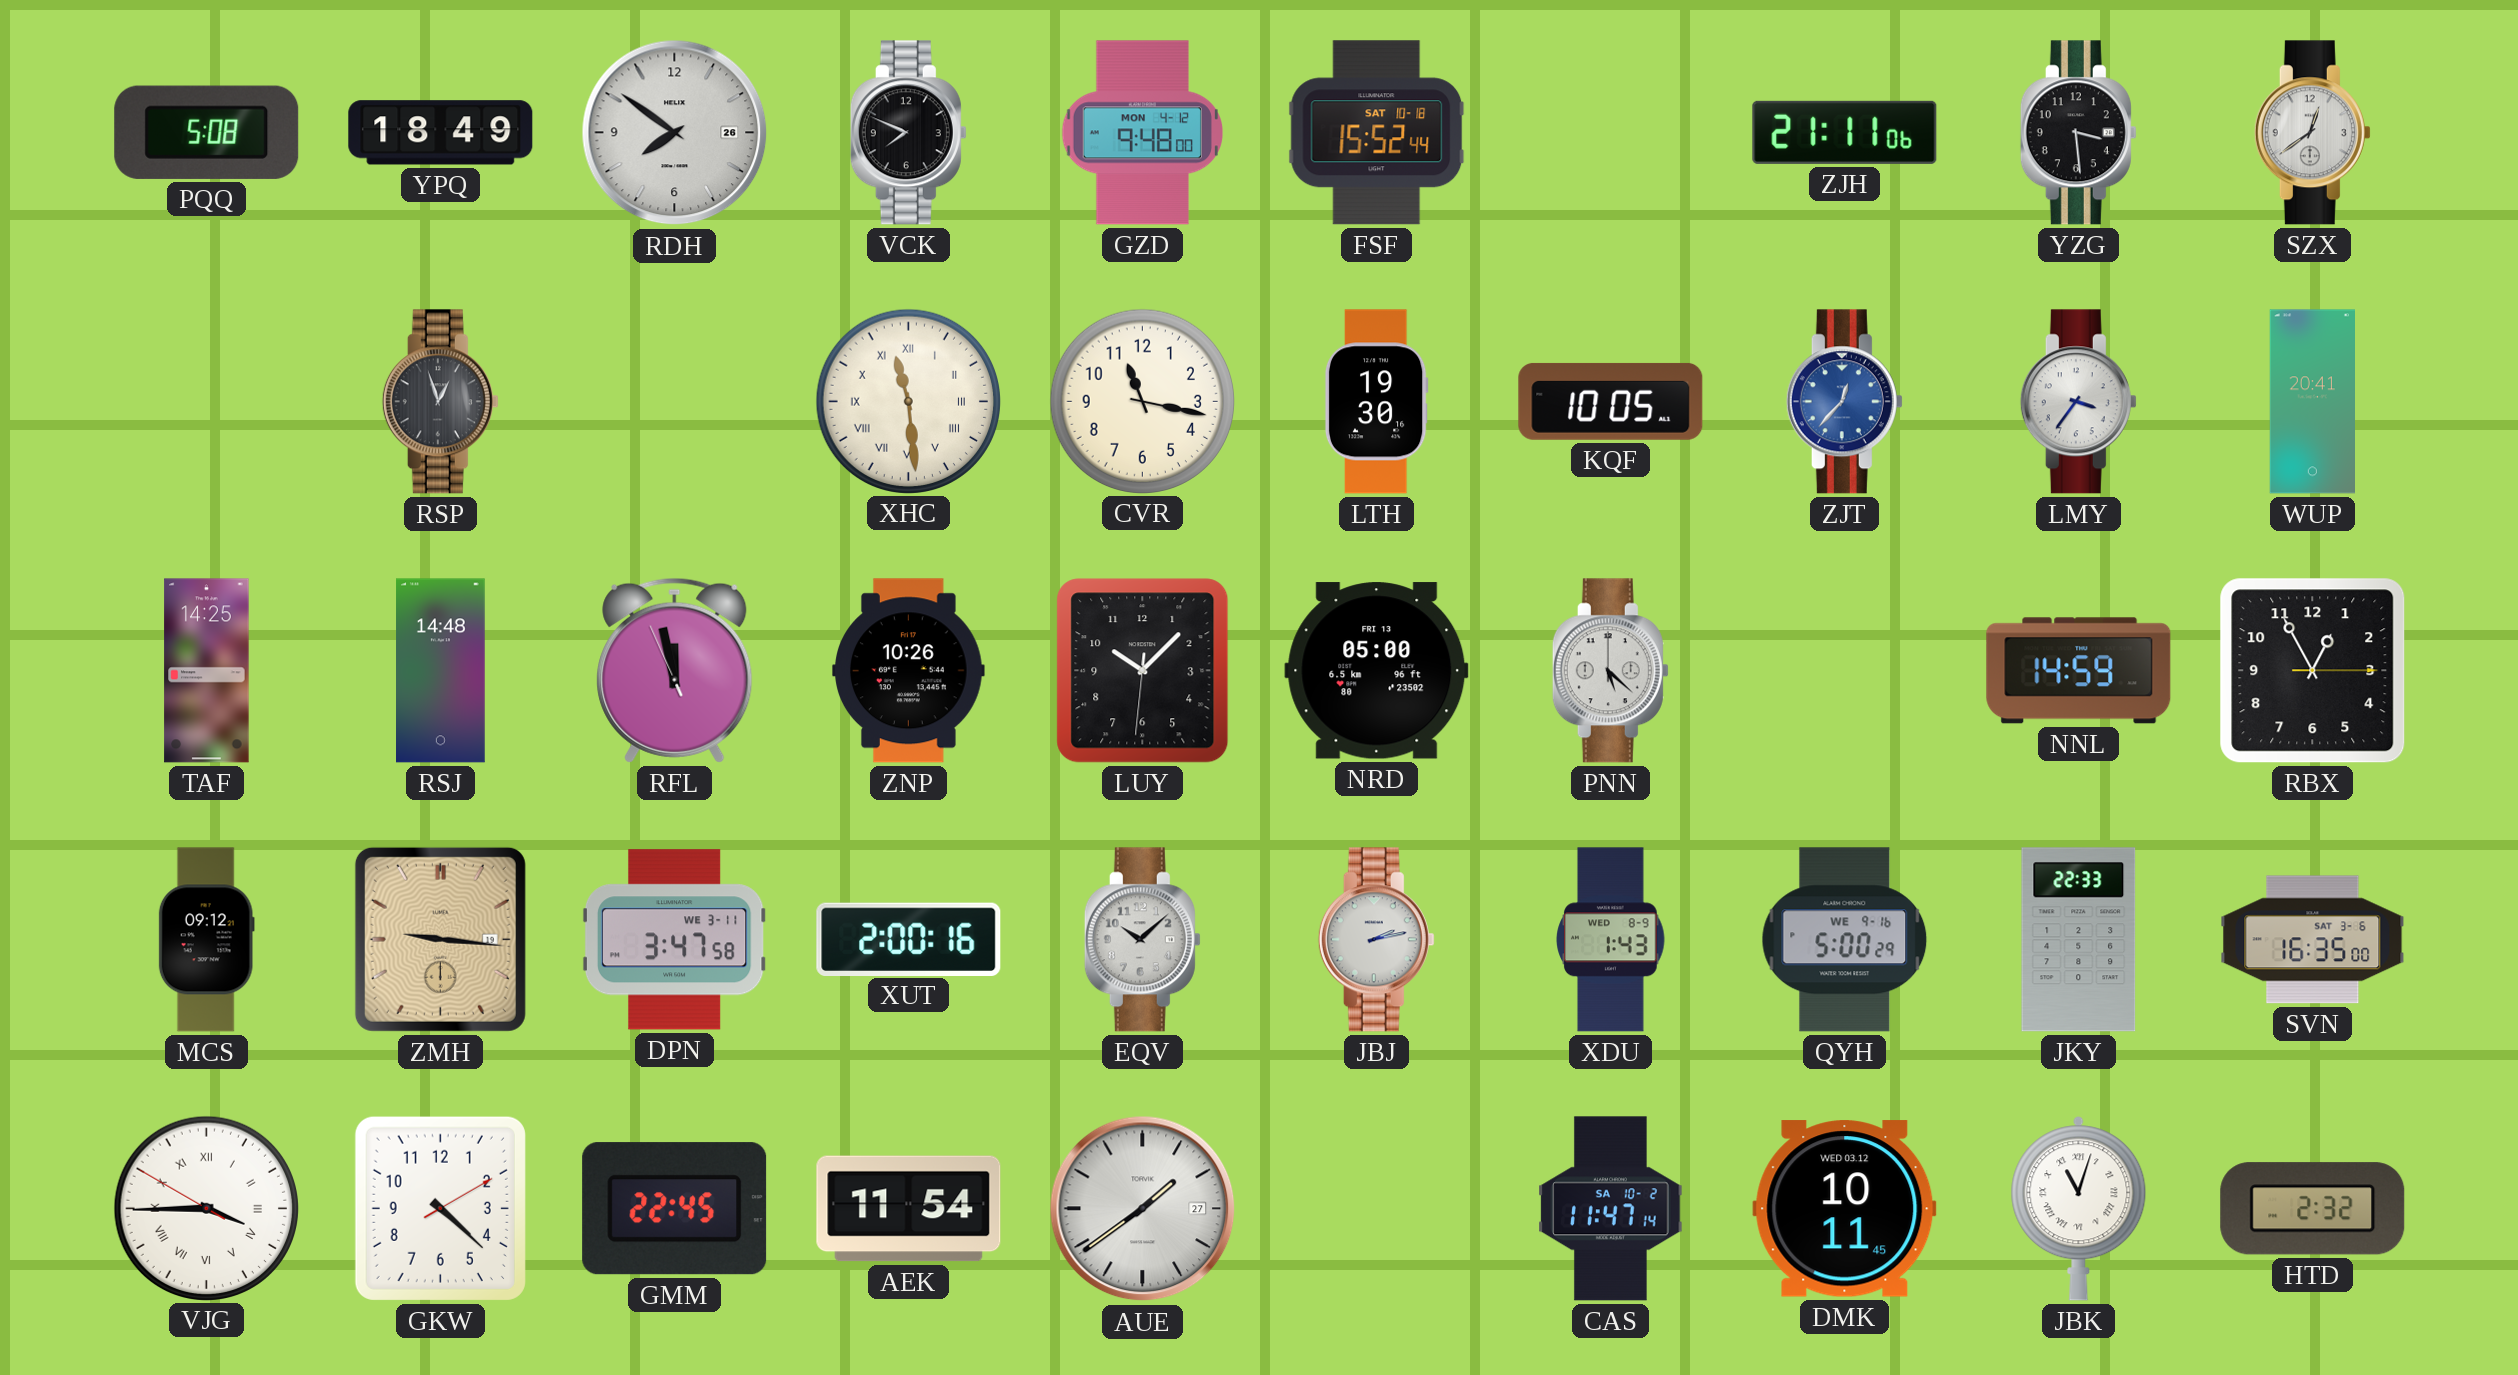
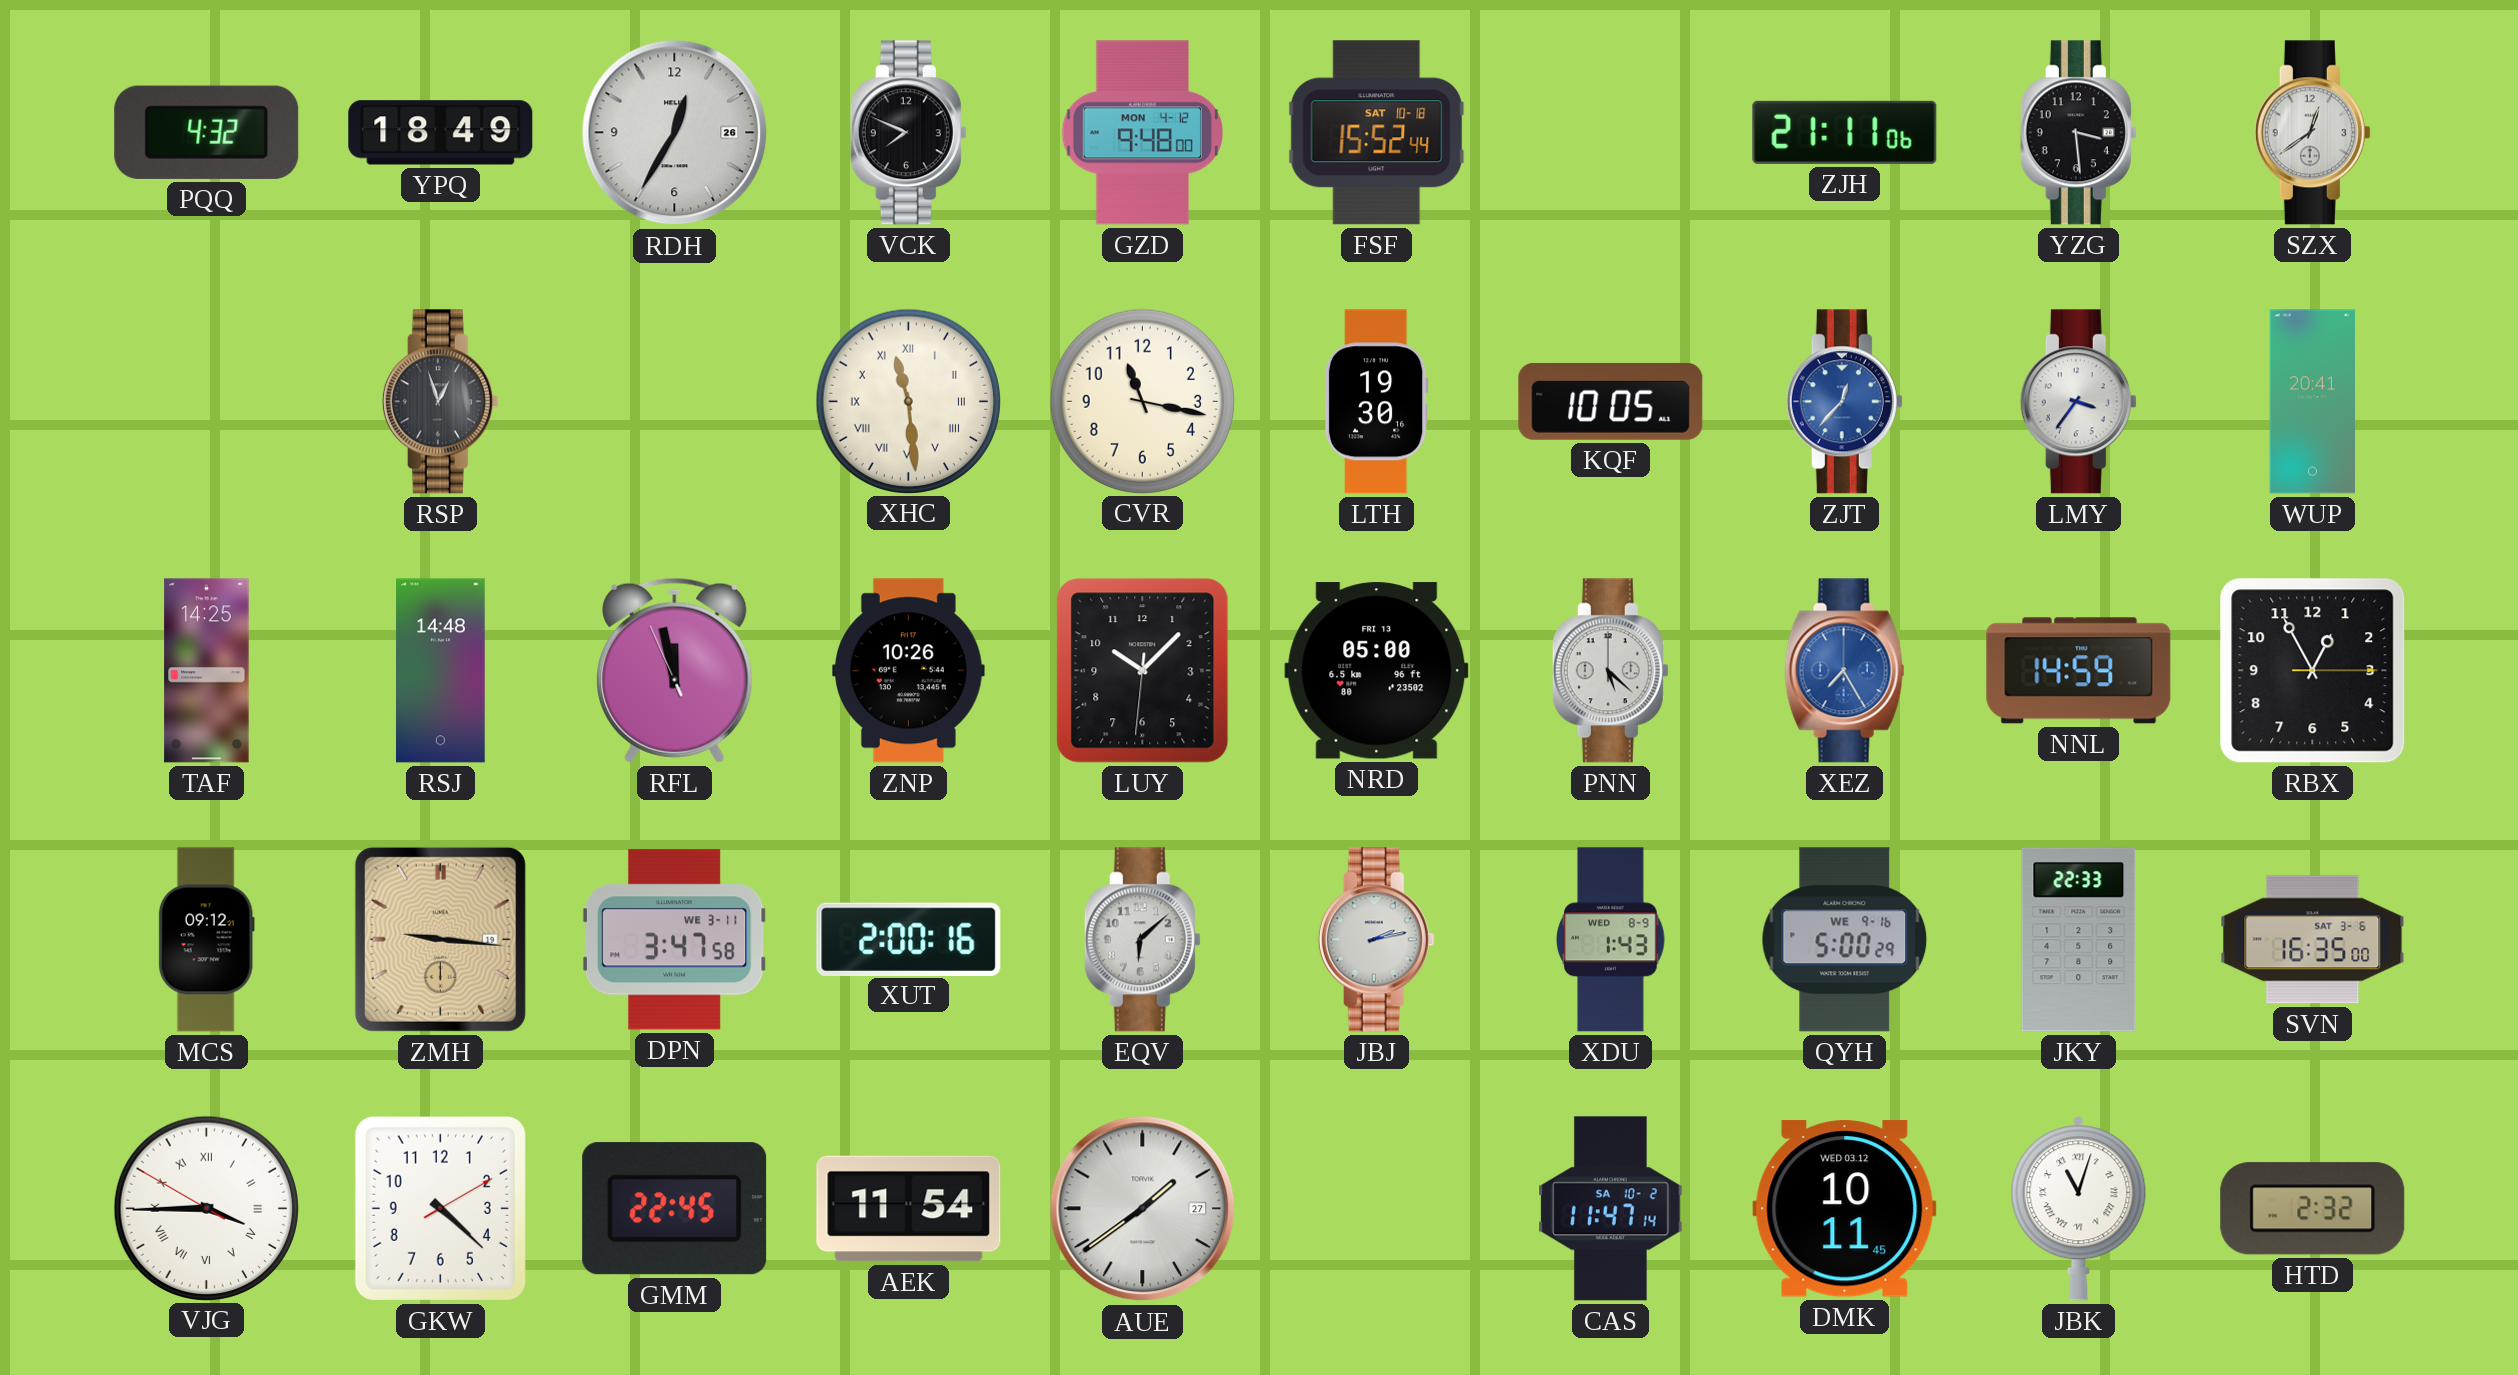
PQQ: 5:08 -> 4:32
RDH: 7:51 -> 12:35
XEZ: none -> 7:25
EQV: 10:08 -> 6:08
